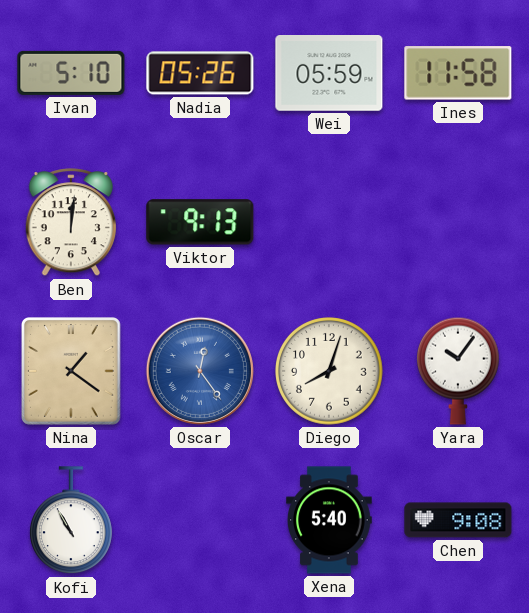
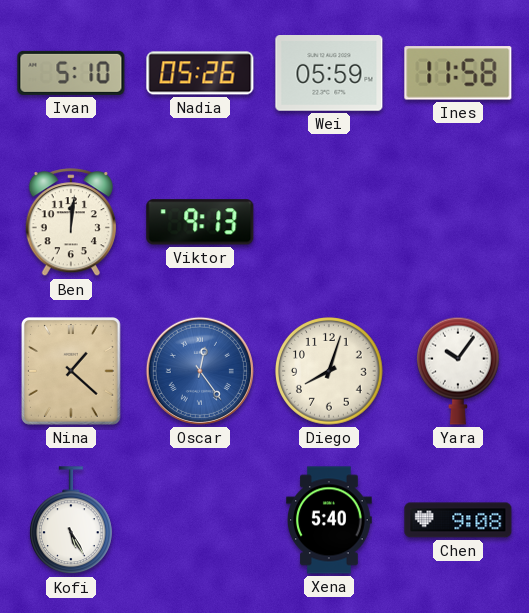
Nina: 1:21 -> 1:22
Kofi: 10:55 -> 5:25
